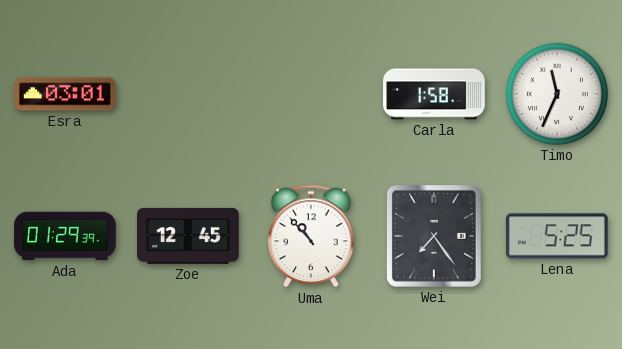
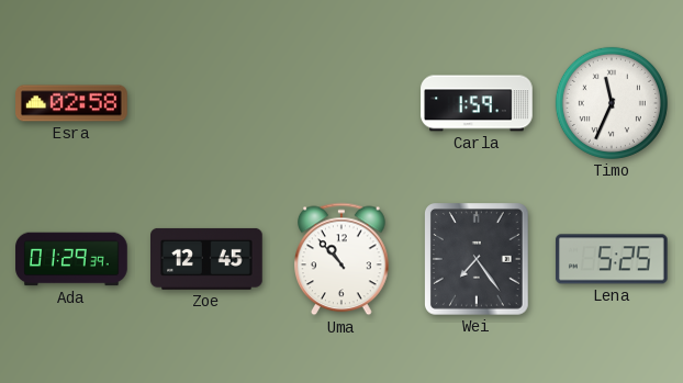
Esra: 03:01 -> 02:58
Carla: 1:58 -> 1:59
